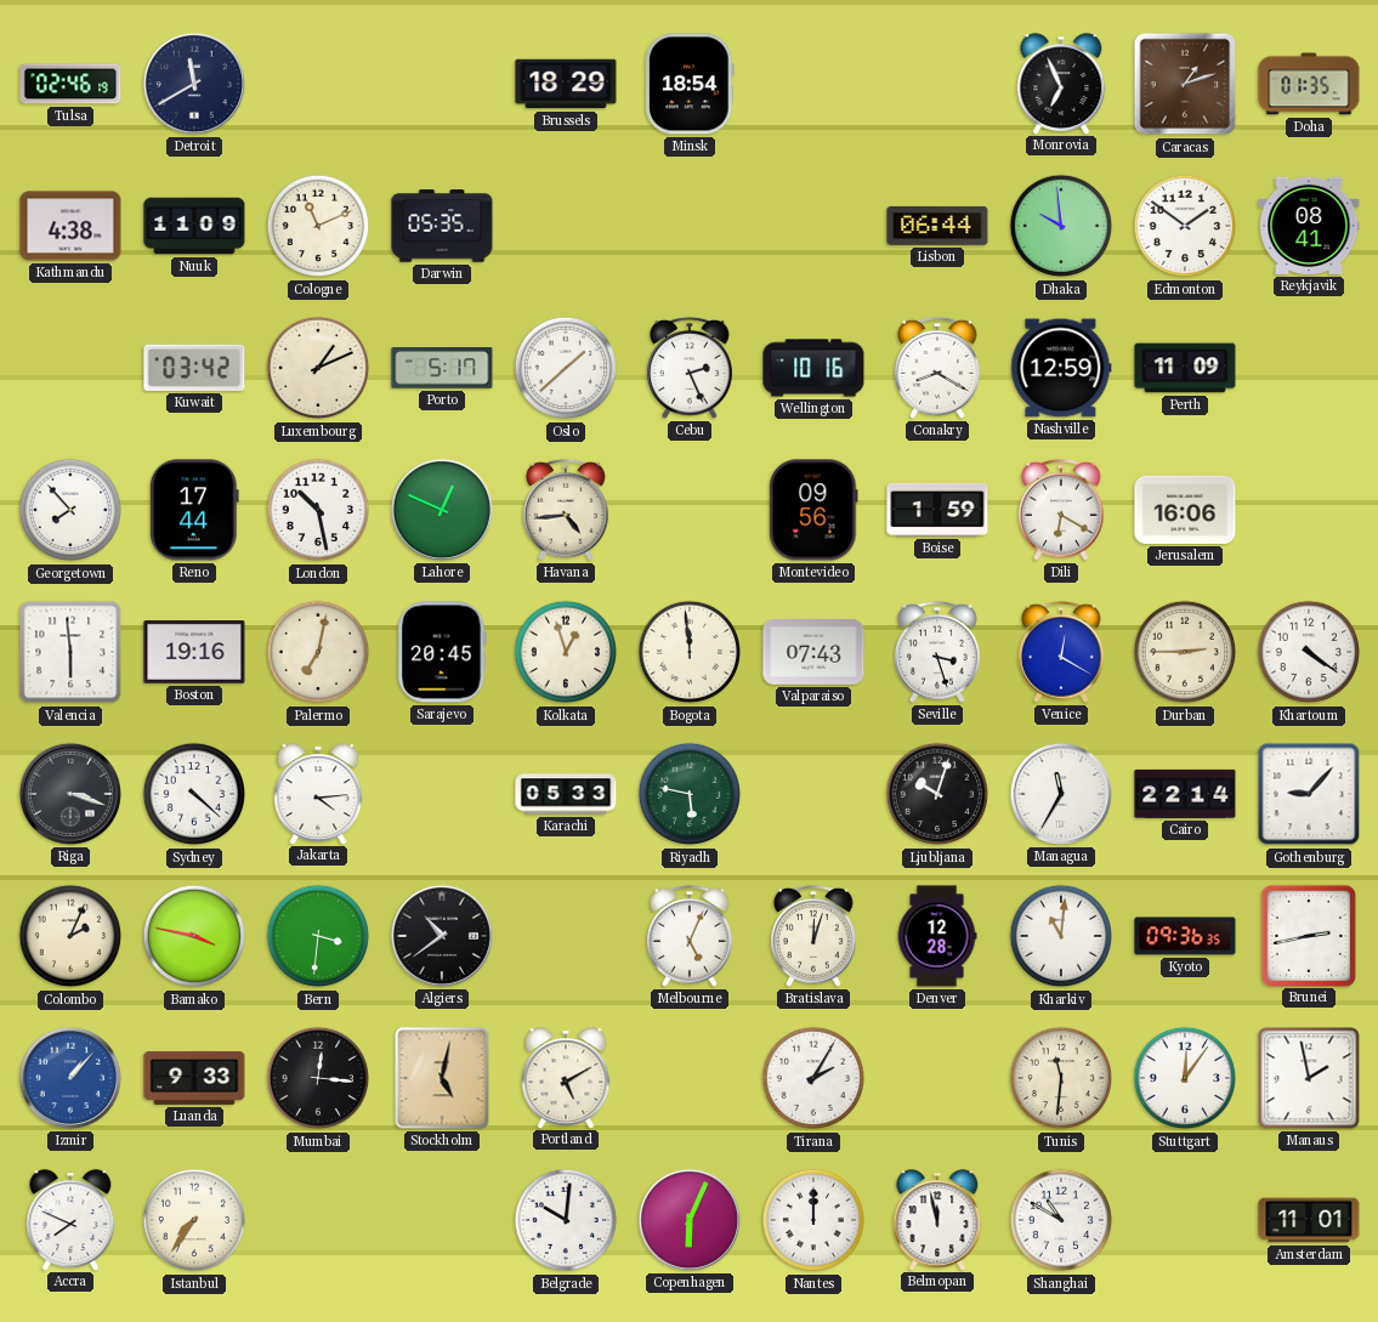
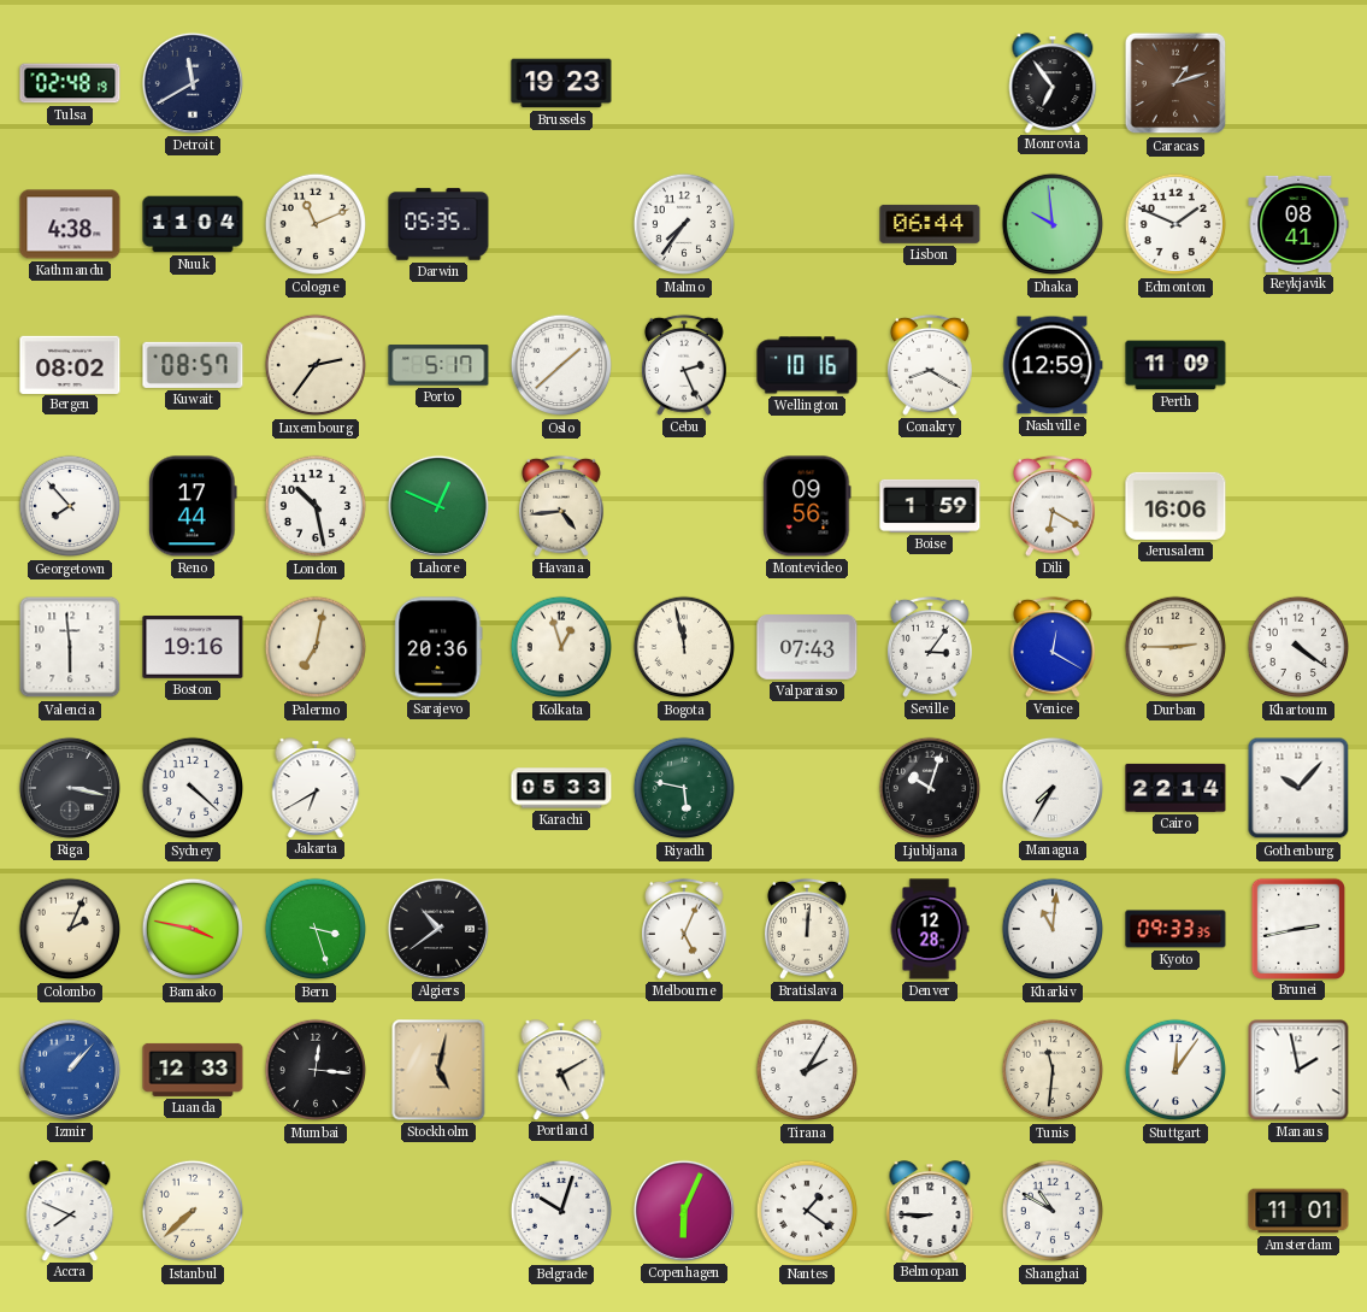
Tulsa: 02:46 -> 02:48
Brussels: 18:29 -> 19:23
Minsk: 18:54 -> none
Monrovia: 6:56 -> 6:54
Doha: 01:35 -> none
Nuuk: 11:09 -> 11:04
Malmo: none -> 7:36
Edmonton: 1:51 -> 1:49
Bergen: none -> 08:02
Kuwait: 03:42 -> 08:57
Luxembourg: 1:11 -> 2:36
Sarajevo: 20:45 -> 20:36
Bogota: 11:59 -> 11:58
Seville: 3:27 -> 3:06
Riga: 3:18 -> 3:17
Jakarta: 4:14 -> 6:40
Managua: 11:35 -> 7:35
Gothenburg: 9:07 -> 10:07
Bern: 3:31 -> 3:27
Bratislava: 12:03 -> 12:01
Kyoto: 09:36 -> 09:33
Luanda: 9:33 -> 12:33
Istanbul: 7:36 -> 7:38
Belgrade: 10:01 -> 10:03
Nantes: 12:00 -> 1:21
Belmopan: 11:58 -> 8:45
